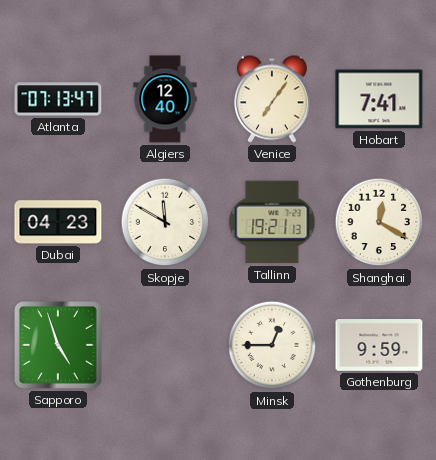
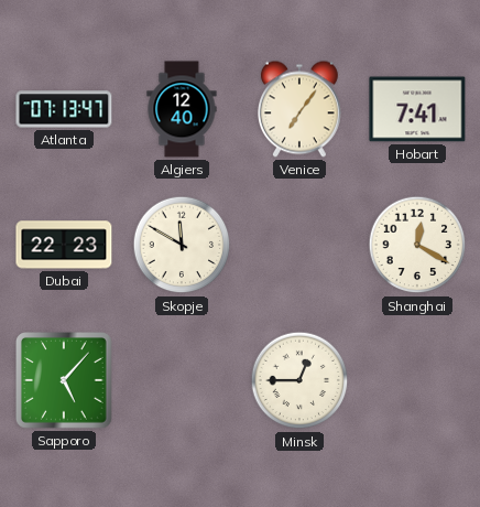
Dubai: 04:23 -> 22:23
Tallinn: 19:21 -> none
Sapporo: 4:57 -> 5:07
Gothenburg: 9:59 -> none
